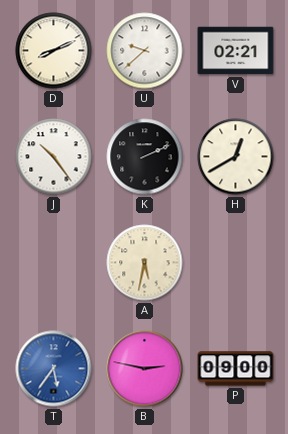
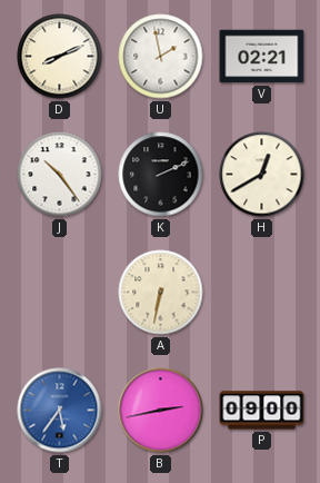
U: 9:38 -> 1:58
A: 5:32 -> 6:32
B: 2:47 -> 2:43
